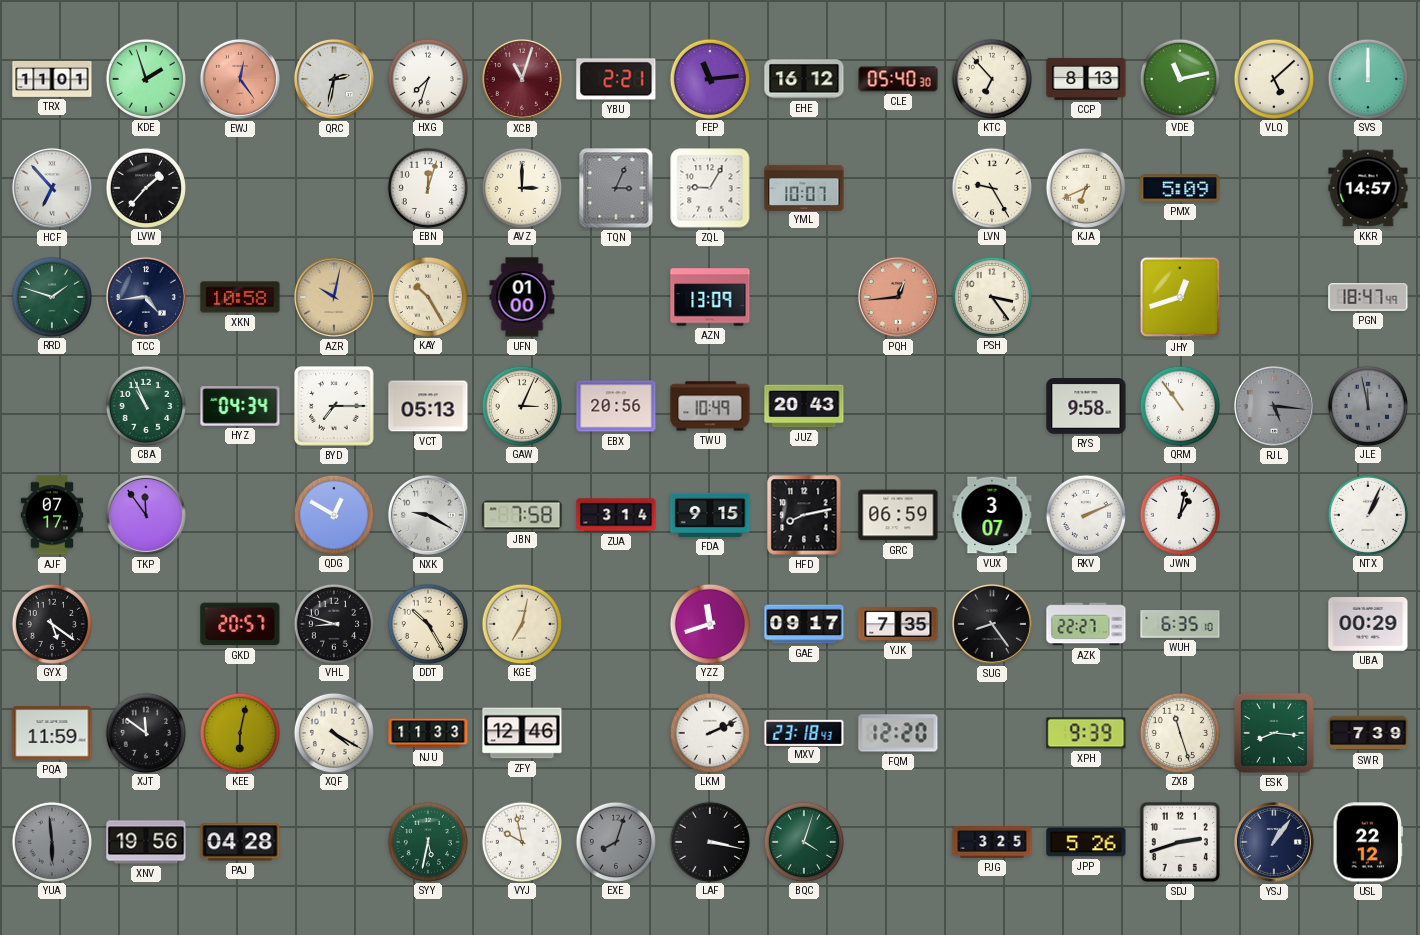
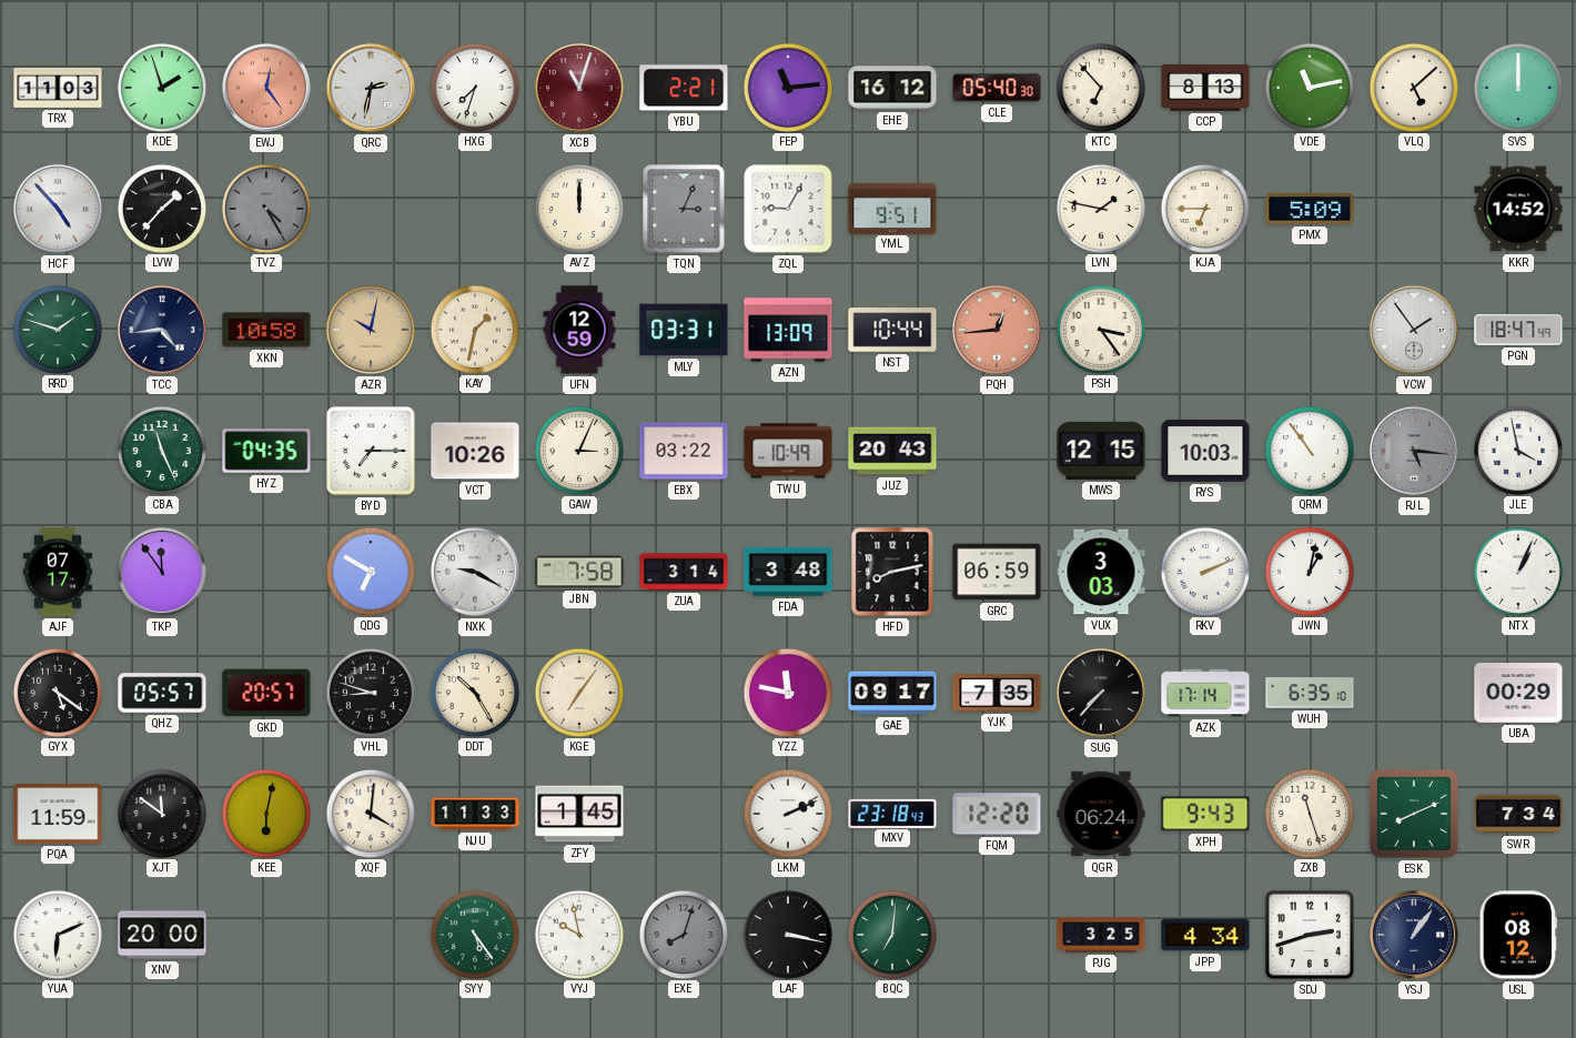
TRX: 11:01 -> 11:03
HCF: 6:53 -> 4:53
TVZ: none -> 4:25
EBN: 12:03 -> none
AVZ: 3:00 -> 12:00
YML: 10:07 -> 9:51
LVN: 9:25 -> 1:47
KJA: 6:41 -> 6:45
KKR: 14:57 -> 14:52
KAY: 10:25 -> 1:32
UFN: 01:00 -> 12:59
MLY: none -> 03:31
NST: none -> 10:44
JHY: 12:42 -> none
VCW: none -> 1:54
CBA: 10:56 -> 11:26
HYZ: 04:34 -> 04:35
VCT: 05:13 -> 10:26
EBX: 20:56 -> 03:22
MWS: none -> 12:15
RYS: 9:58 -> 10:03
JLE: 11:58 -> 3:58
JLE dial: grey -> white
QDG: 12:50 -> 6:50
FDA: 9:15 -> 3:48
VUX: 3:07 -> 3:03
QHZ: none -> 05:57
KGE: 7:02 -> 7:06
YZZ: 11:42 -> 11:47
SUG: 8:24 -> 7:37
AZK: 22:27 -> 17:14
XQF: 4:20 -> 4:01
ZFY: 12:46 -> 1:45
QGR: none -> 06:24
XPH: 9:39 -> 9:43
ESK: 8:16 -> 8:11
SWR: 7:39 -> 7:34
YUA: 5:59 -> 6:11
YUA dial: grey -> white
XNV: 19:56 -> 20:00
PAJ: 04:28 -> none
SYY: 5:32 -> 5:24
BQC: 4:03 -> 7:01
JPP: 5:26 -> 4:34
USL: 22:12 -> 08:12
